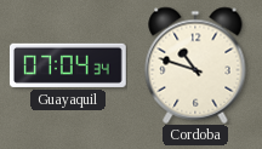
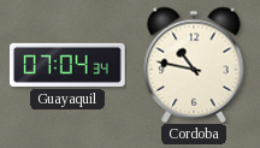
Cordoba: 10:48 -> 10:47
